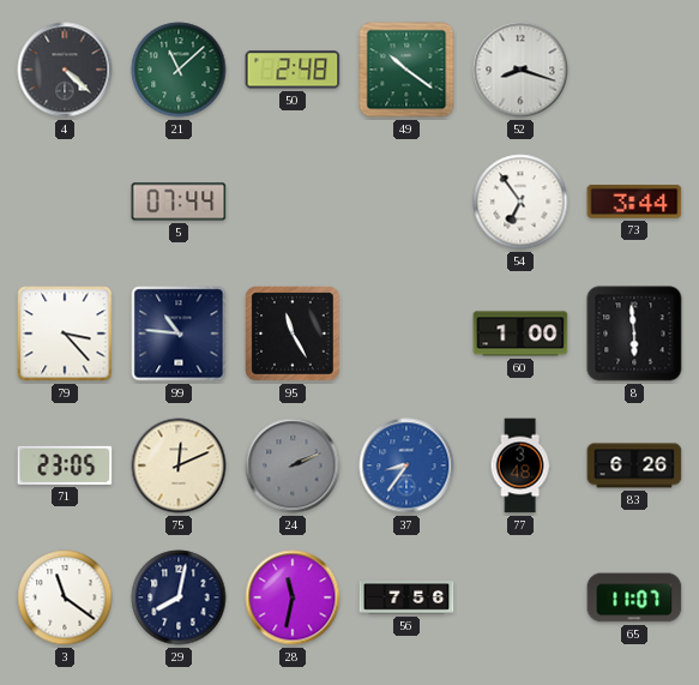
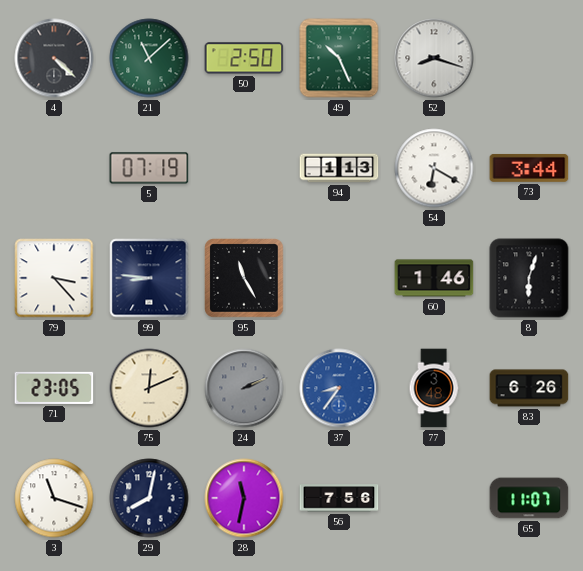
50: 2:48 -> 2:50
49: 10:21 -> 10:26
5: 07:44 -> 07:19
94: none -> 1:13
54: 6:54 -> 6:20
99: 10:46 -> 8:46
60: 1:00 -> 1:46
8: 5:59 -> 6:03
3: 11:21 -> 11:18
